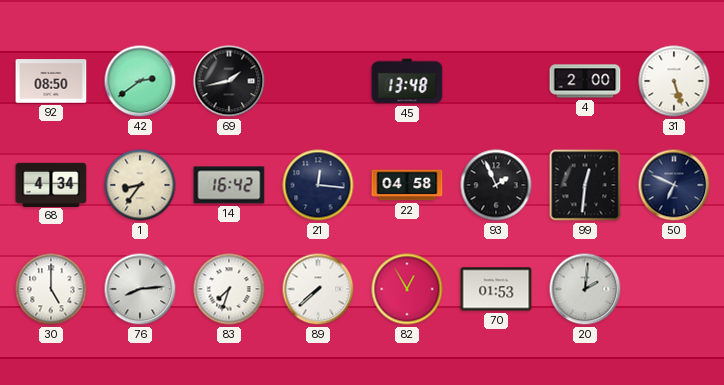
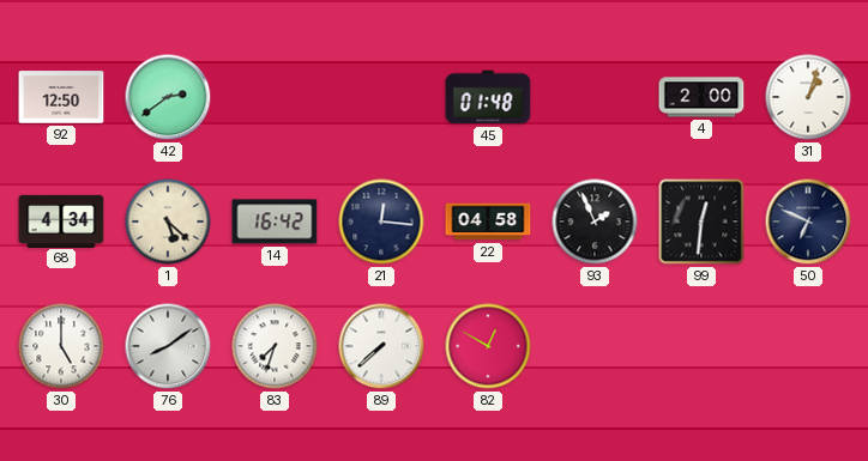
92: 08:50 -> 12:50
69: 1:43 -> none
45: 13:48 -> 01:48
31: 5:27 -> 1:03
1: 8:36 -> 5:22
76: 8:14 -> 8:09
82: 12:55 -> 12:50
70: 01:53 -> none
20: 2:01 -> none
